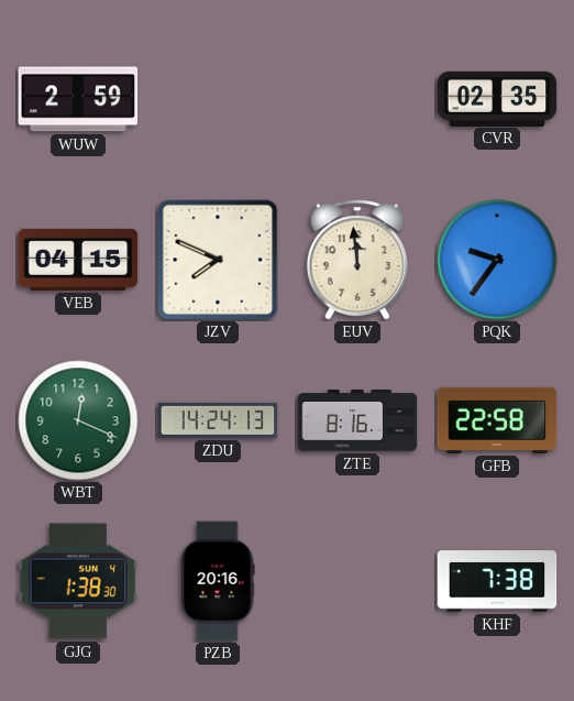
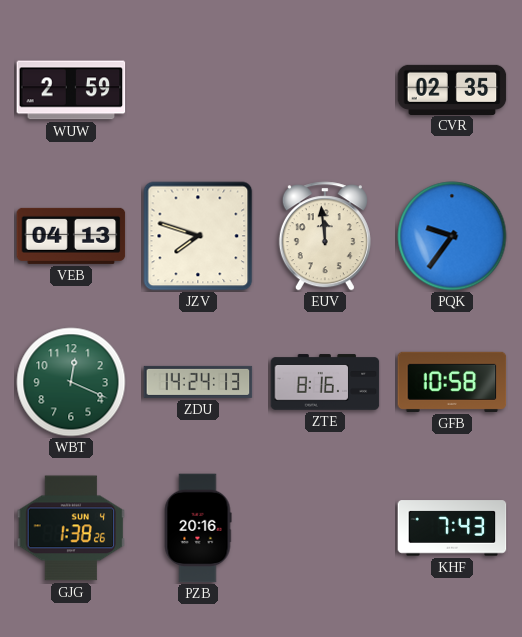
VEB: 04:15 -> 04:13
JZV: 7:49 -> 7:48
GFB: 22:58 -> 10:58
GJG: 1:38:30 -> 1:38:26
KHF: 7:38 -> 7:43
